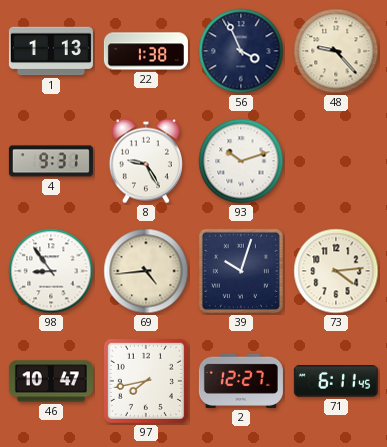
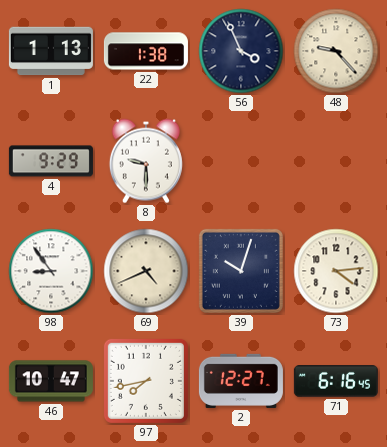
4: 9:31 -> 9:29
8: 9:25 -> 9:30
93: 10:12 -> none
69: 4:44 -> 4:41
71: 6:11 -> 6:16
